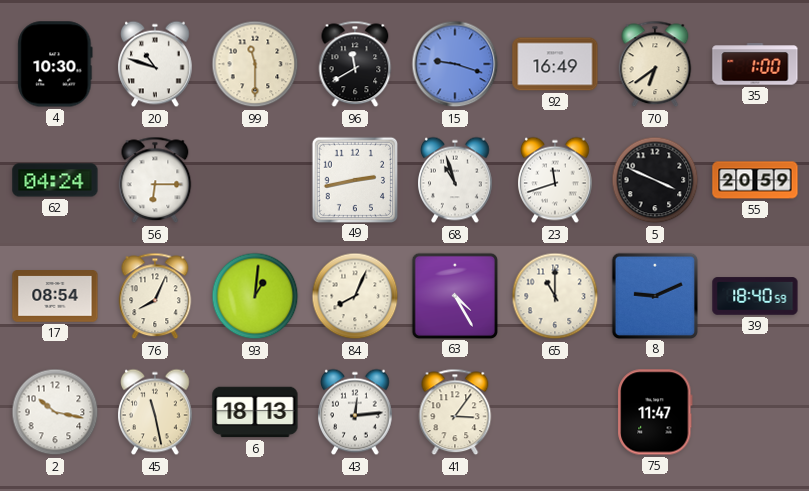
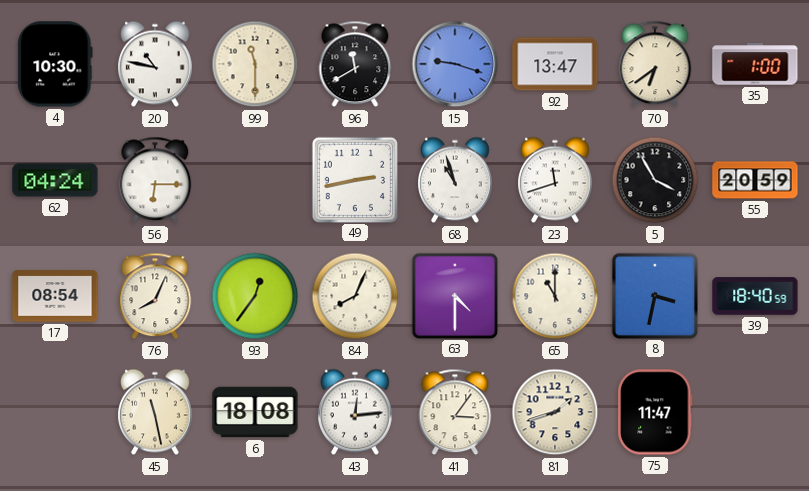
20: 10:48 -> 10:47
92: 16:49 -> 13:47
5: 3:49 -> 3:55
93: 1:01 -> 12:36
63: 4:25 -> 4:30
8: 9:11 -> 3:32
2: 10:17 -> none
6: 18:13 -> 18:08
81: none -> 1:42
